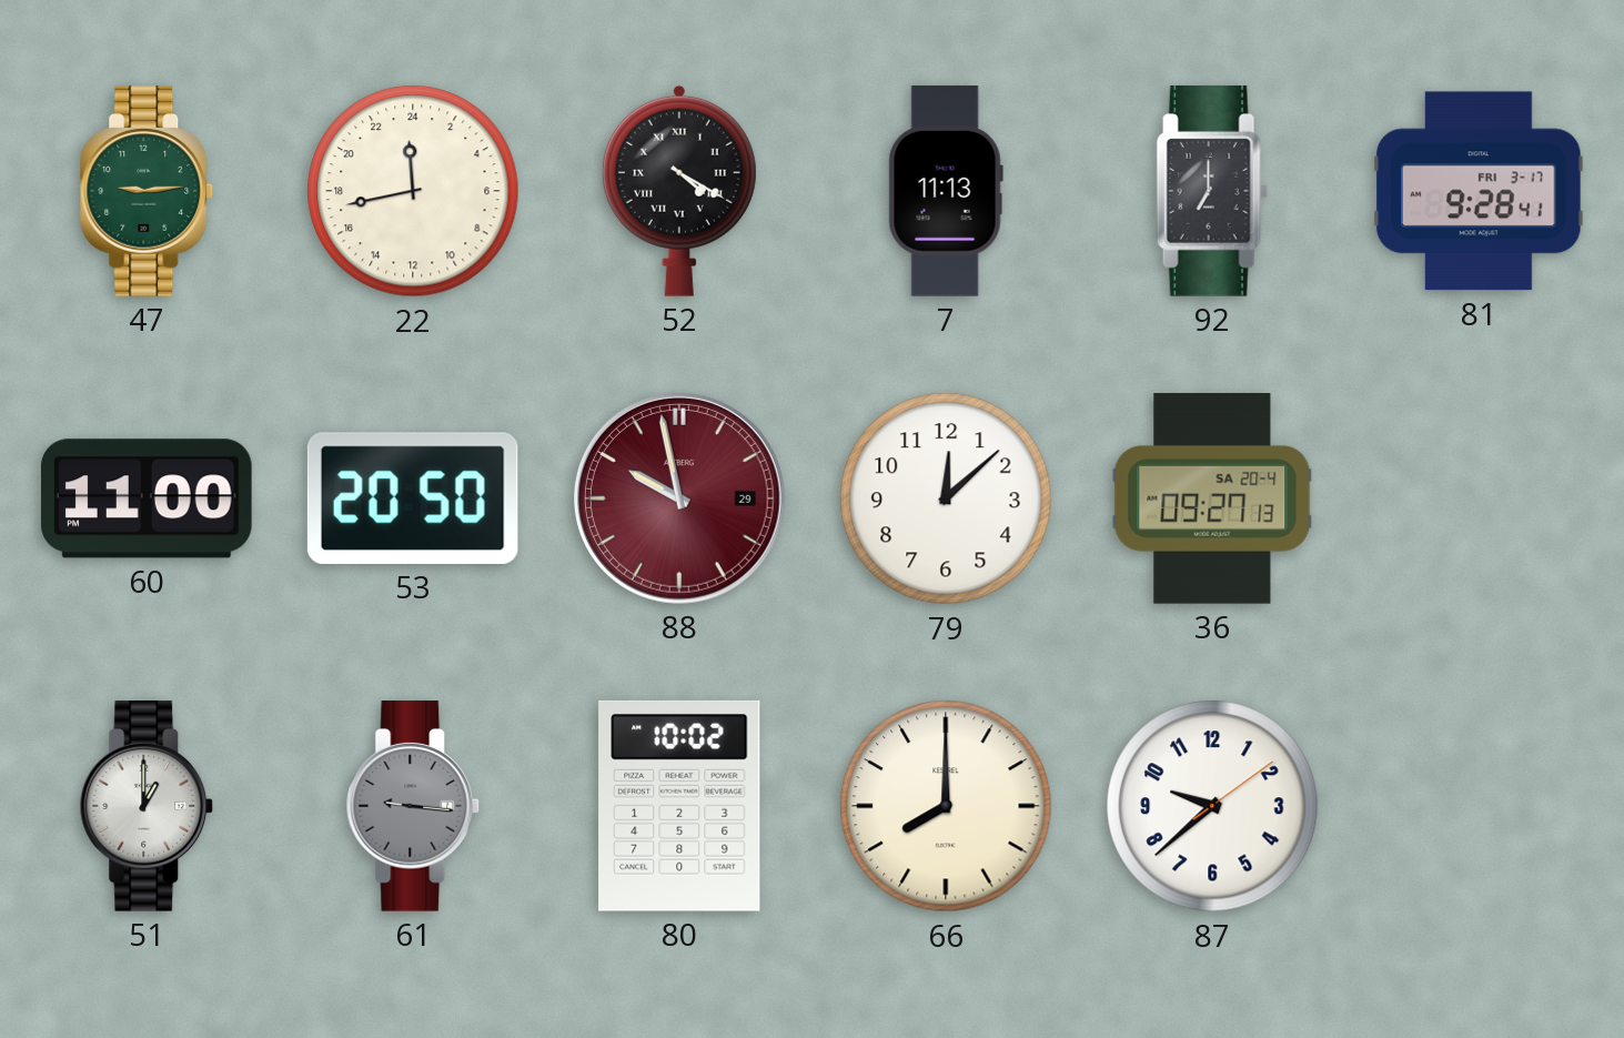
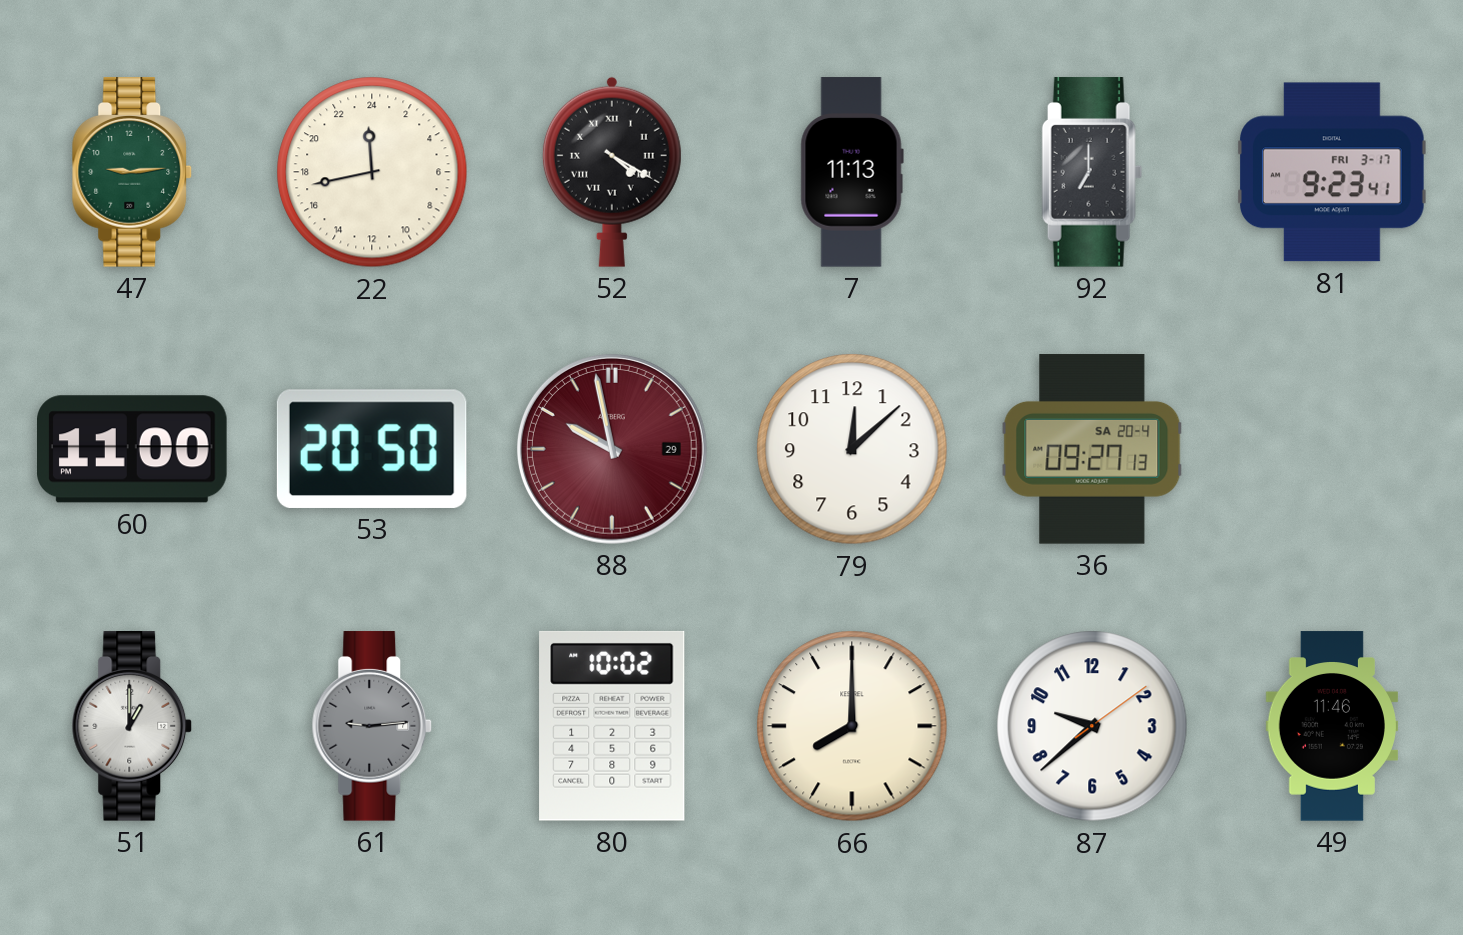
81: 9:28 -> 9:23
61: 9:16 -> 9:14
49: none -> 11:46
